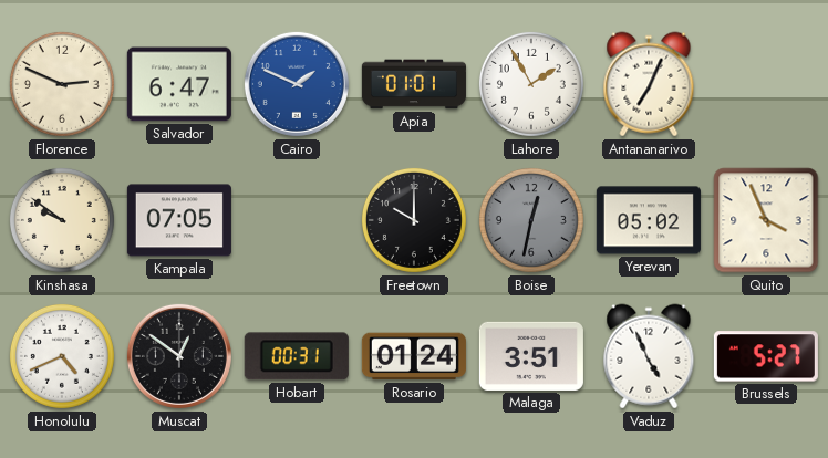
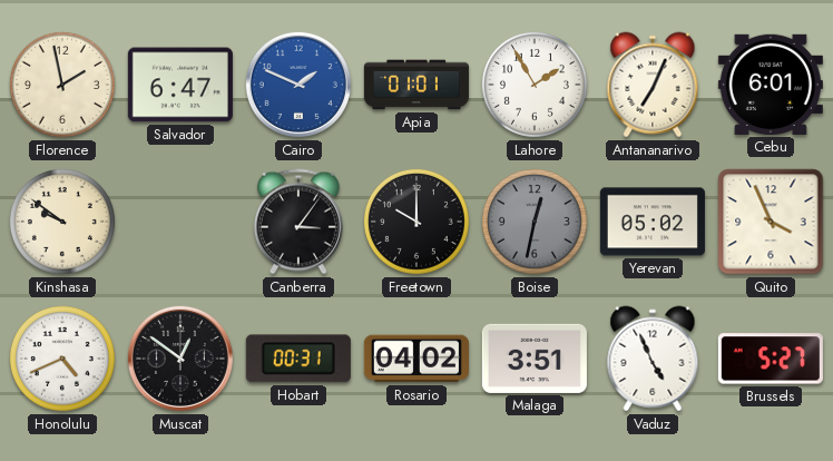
Florence: 2:49 -> 1:58
Cebu: none -> 6:01
Kampala: 07:05 -> none
Canberra: none -> 3:06
Rosario: 01:24 -> 04:02
